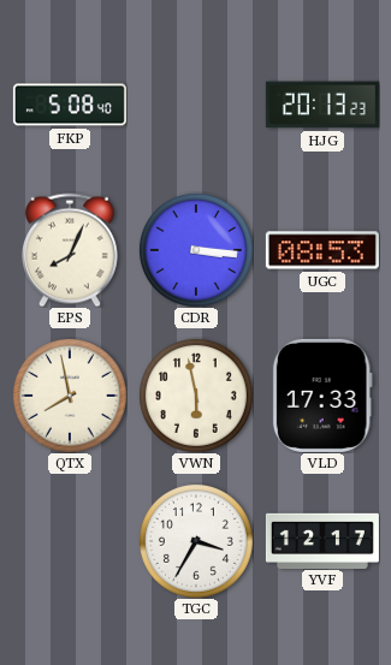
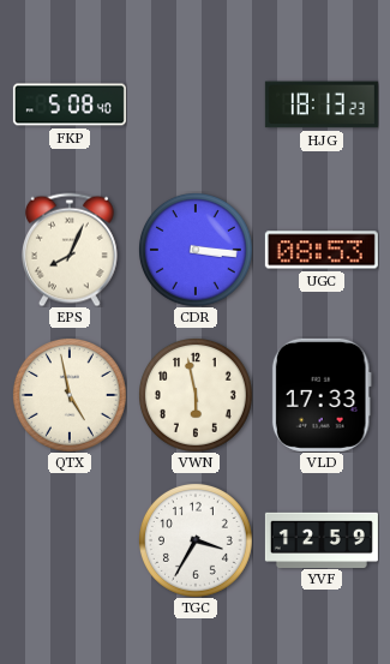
HJG: 20:13 -> 18:13
QTX: 7:58 -> 4:58
YVF: 12:17 -> 12:59
